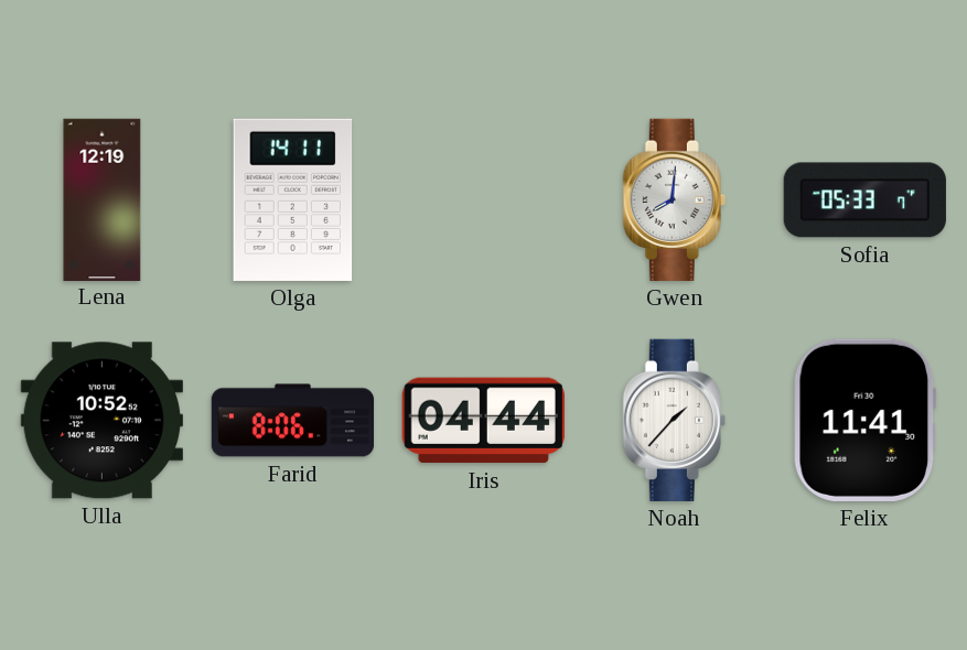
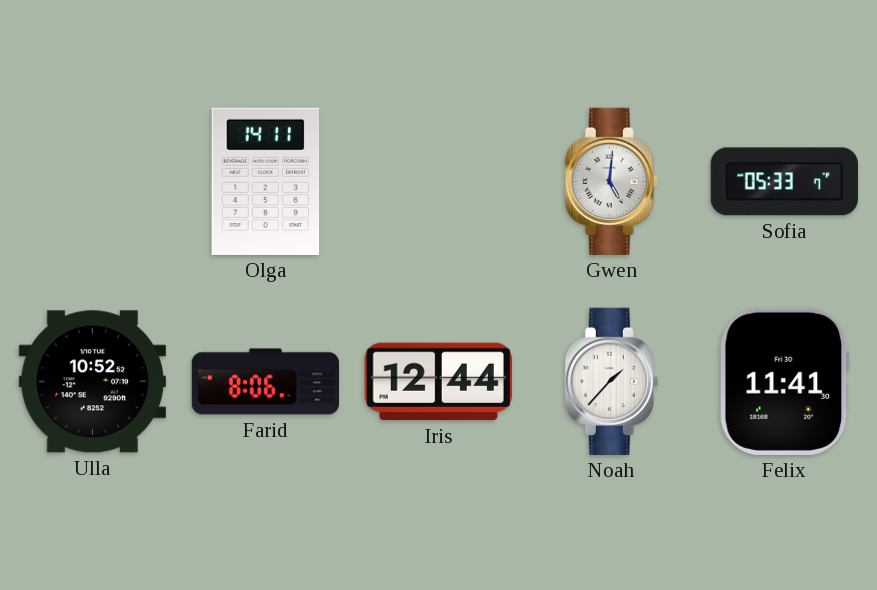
Lena: 12:19 -> none
Gwen: 8:01 -> 5:01
Iris: 04:44 -> 12:44
